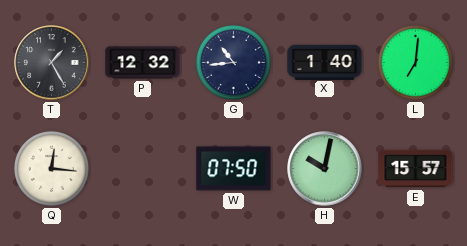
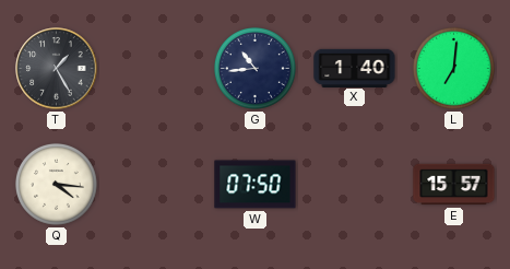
P: 12:32 -> none
Q: 12:16 -> 4:16
H: 10:02 -> none
